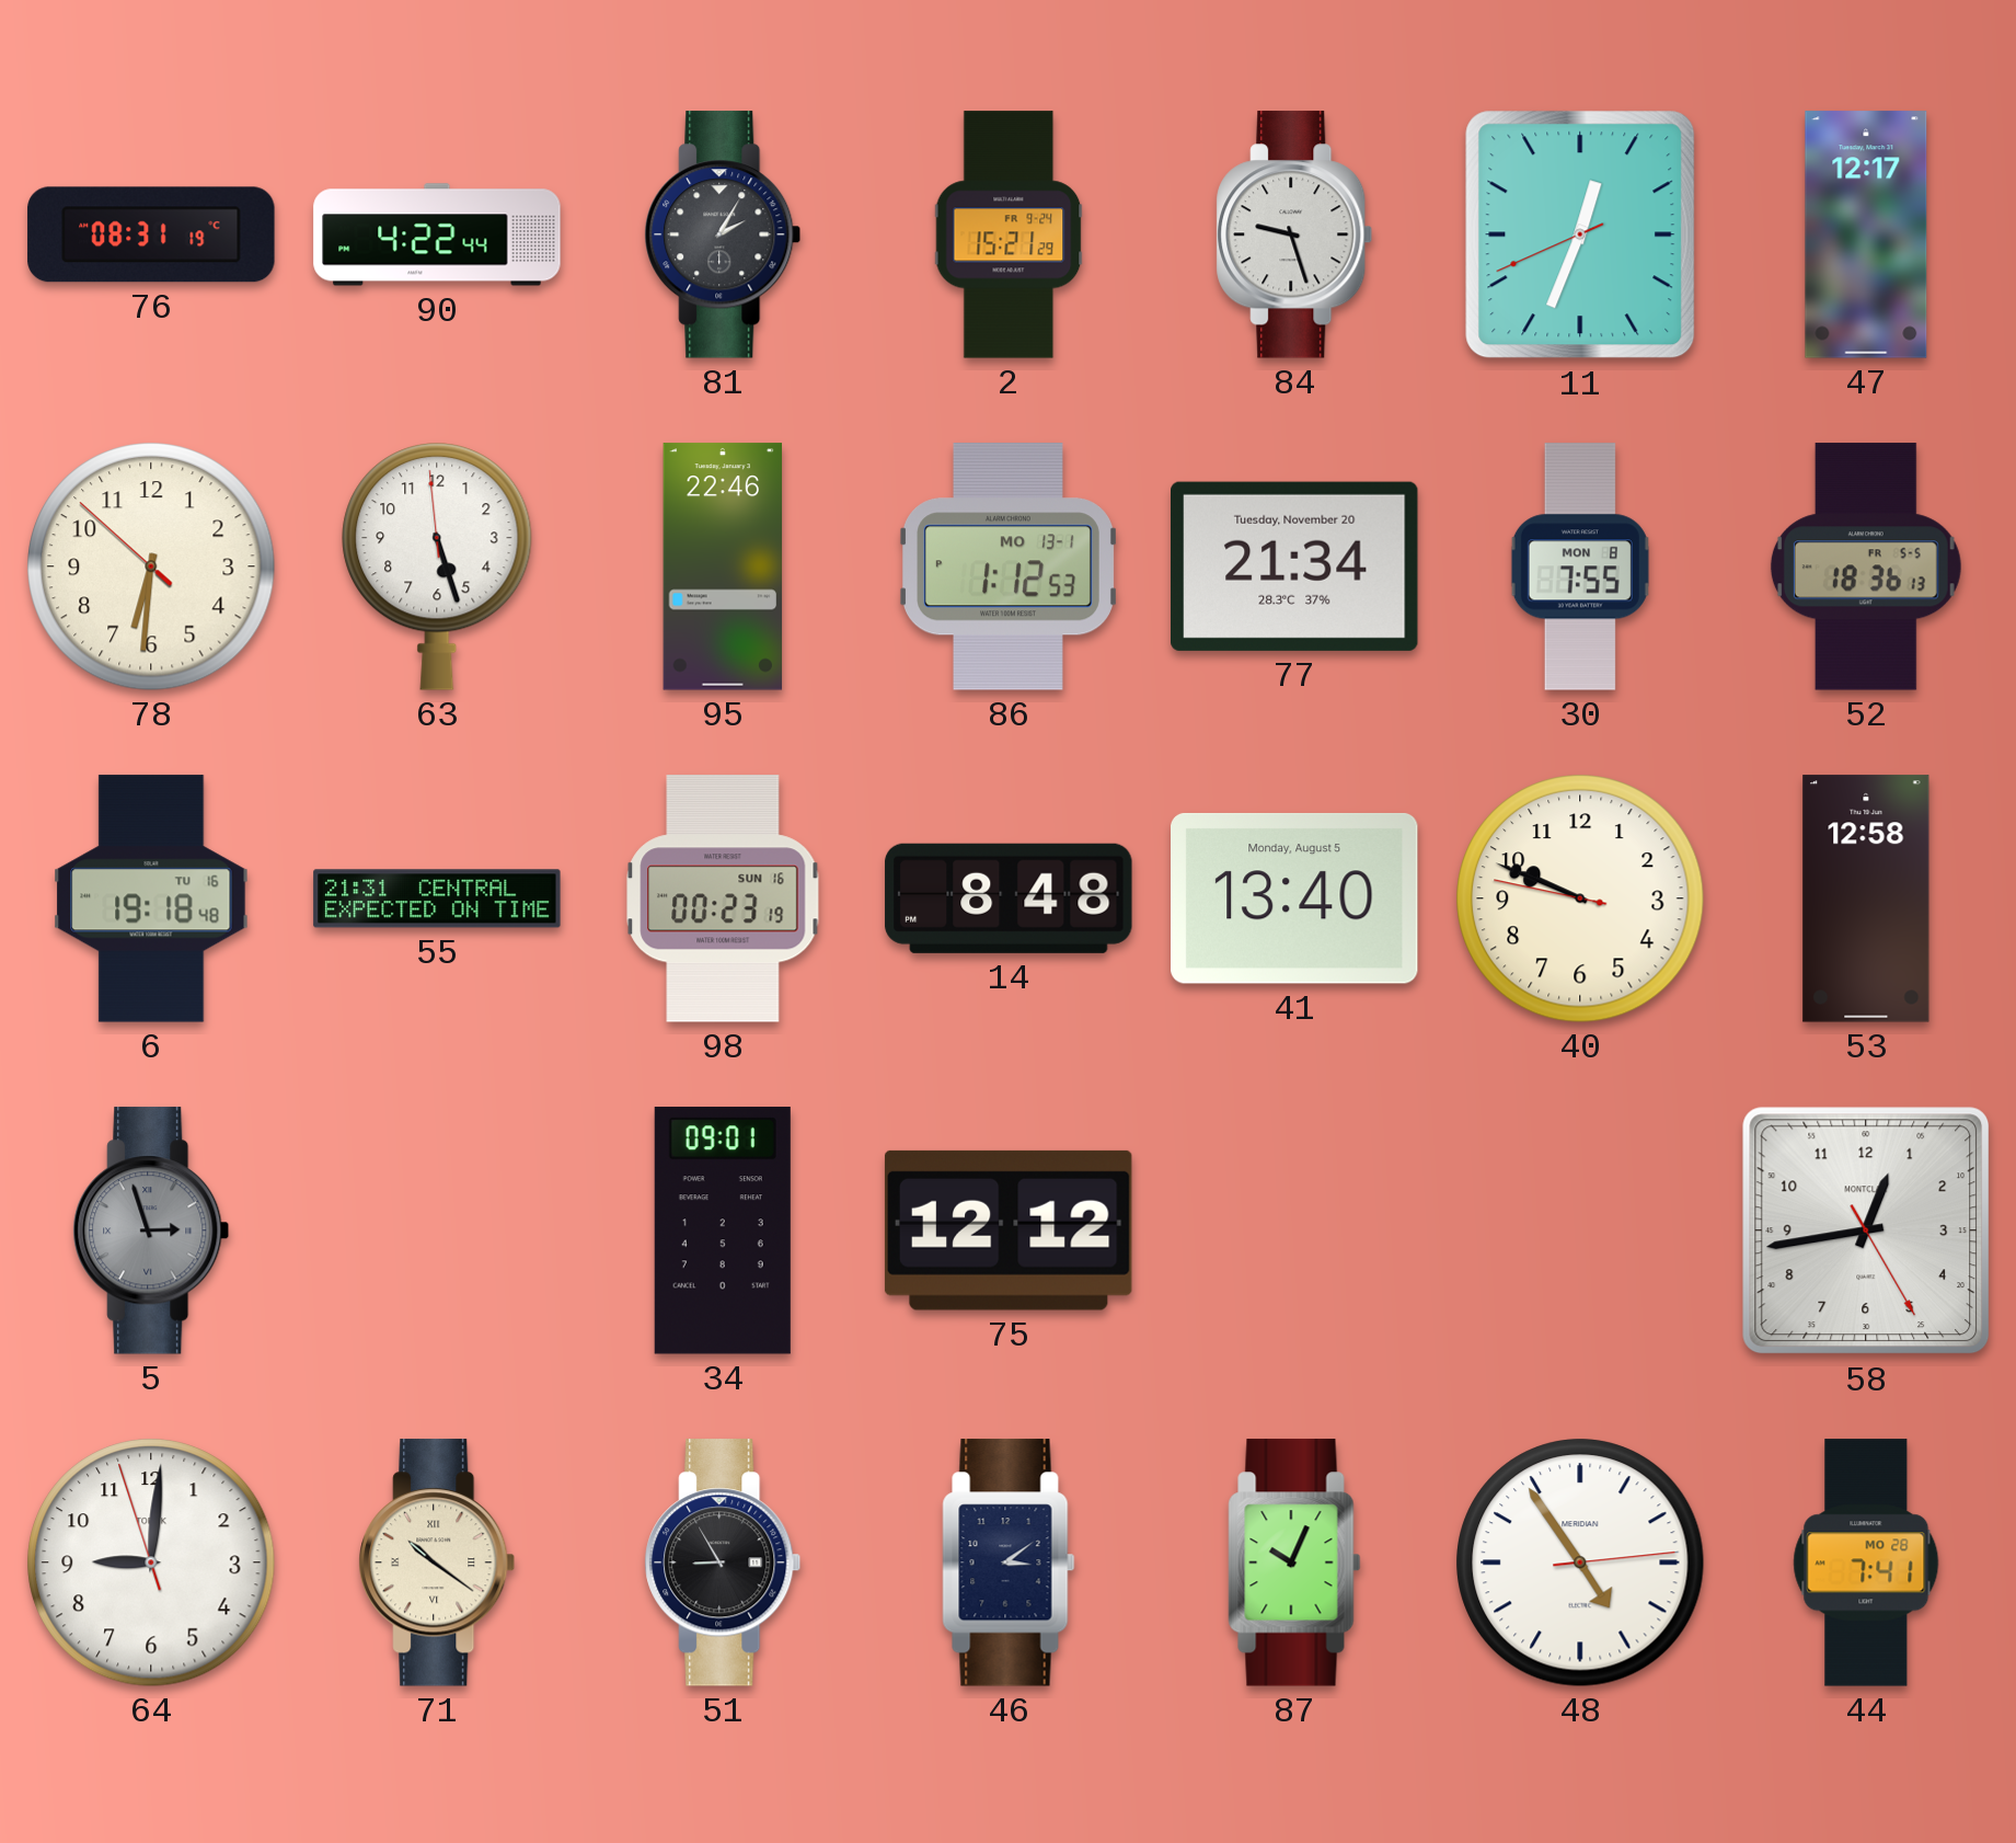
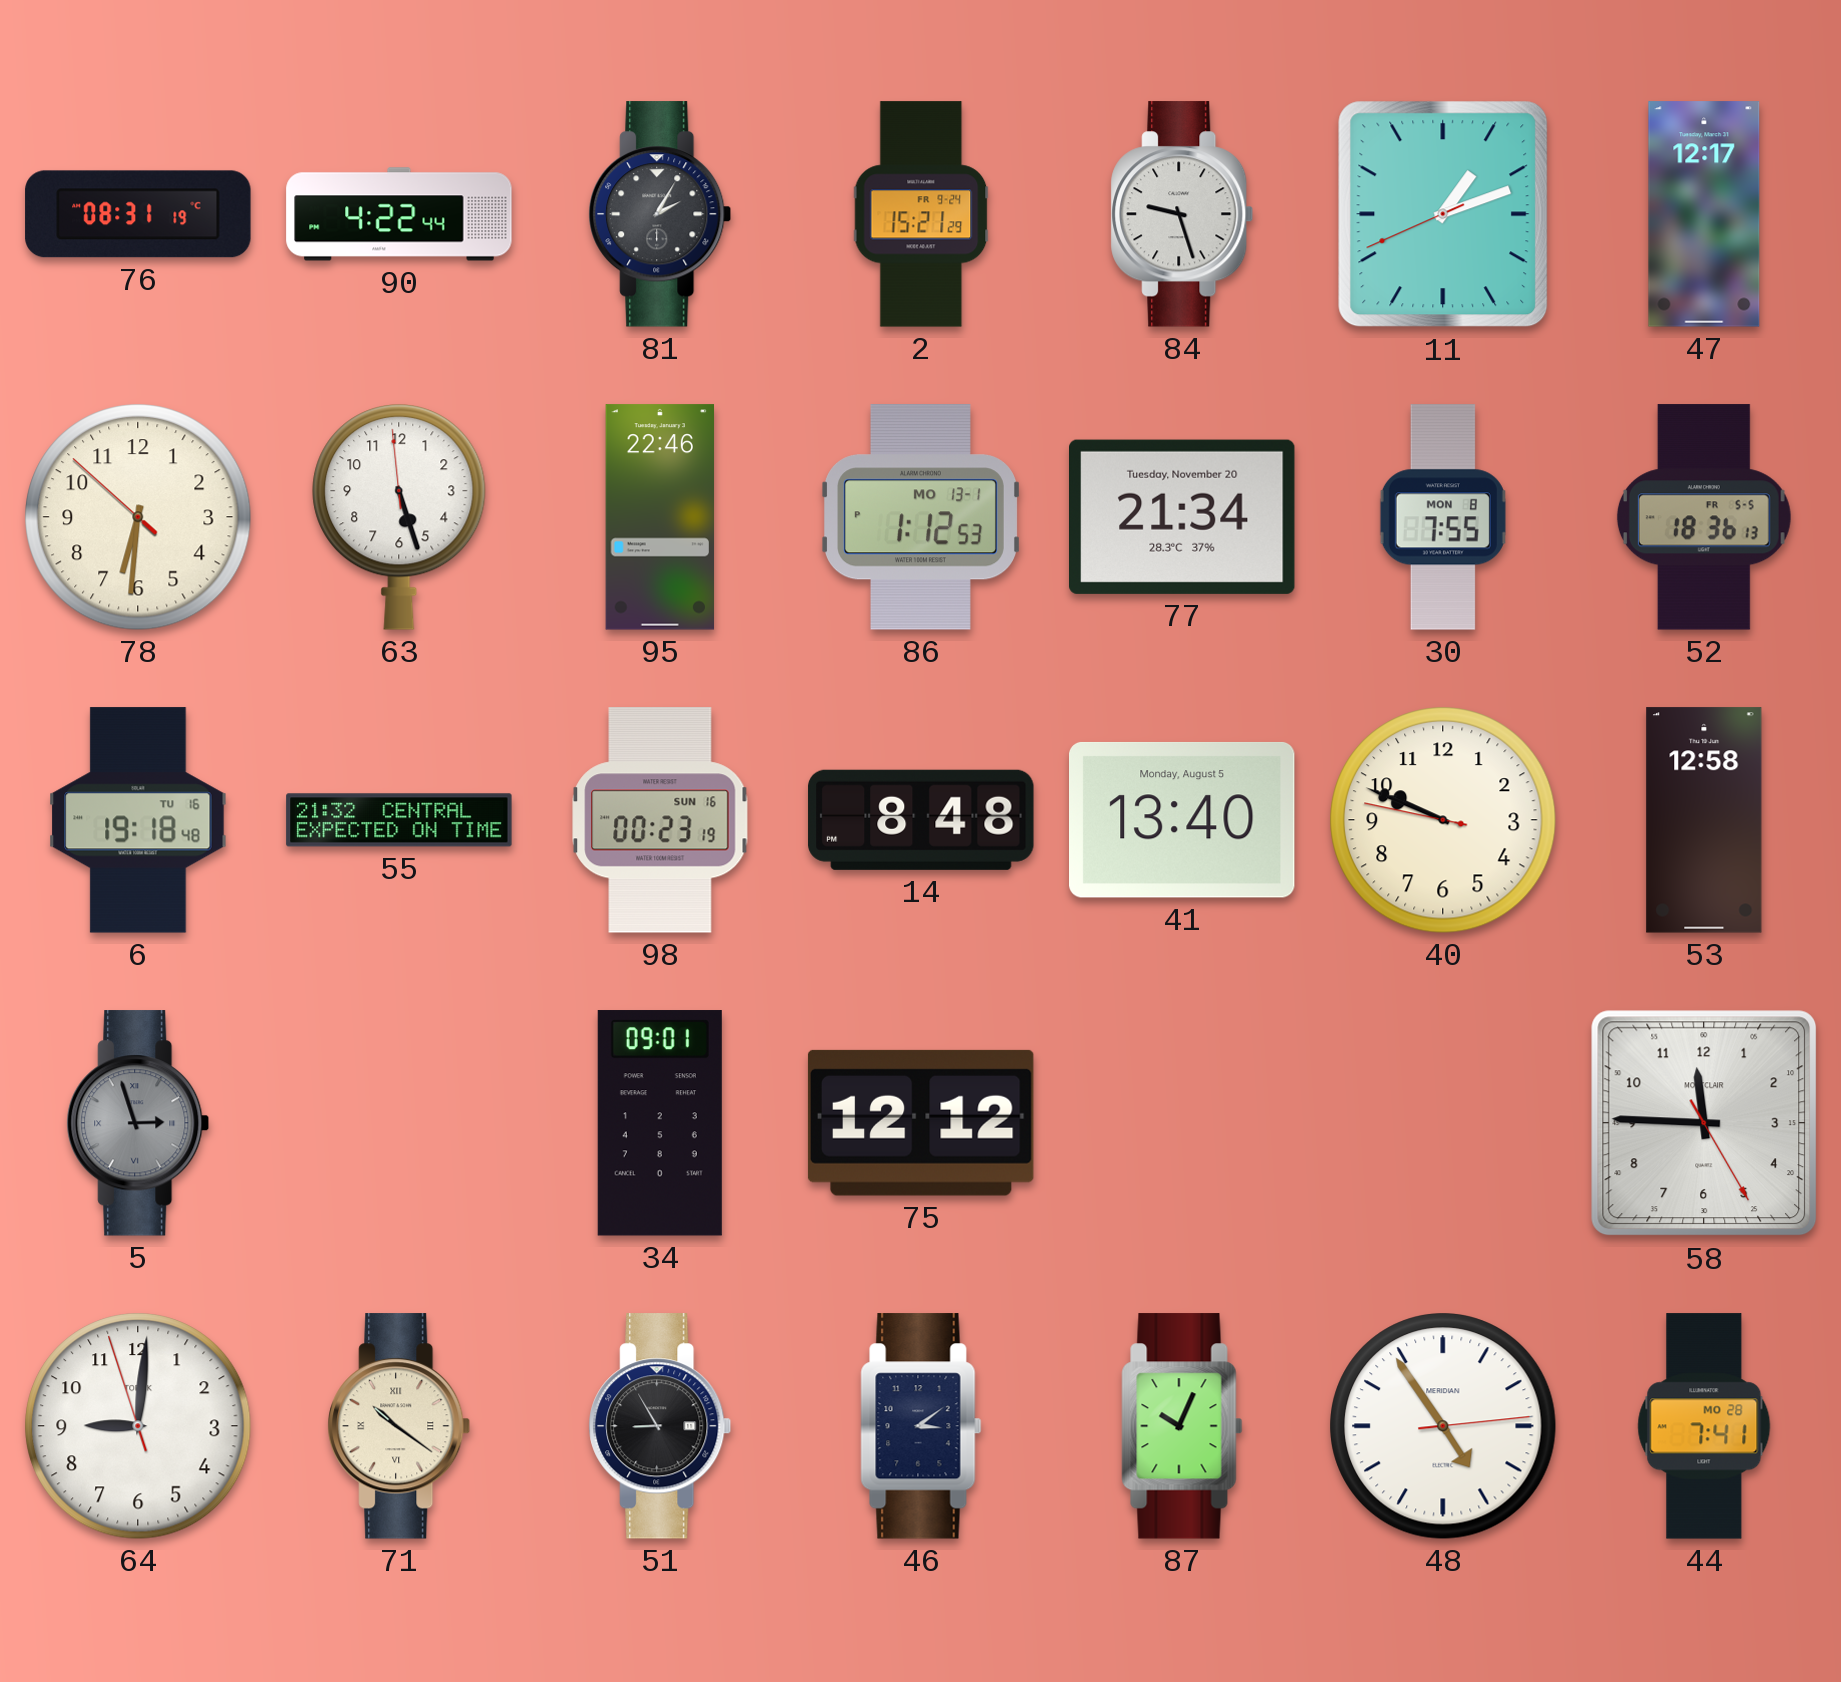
11: 12:33 -> 1:11
55: 21:31 -> 21:32
58: 12:43 -> 11:45
